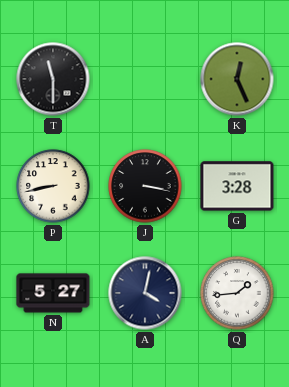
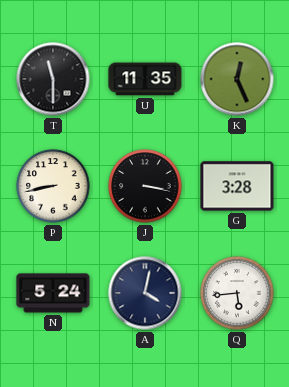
U: none -> 11:35
N: 5:27 -> 5:24
Q: 1:44 -> 5:44
